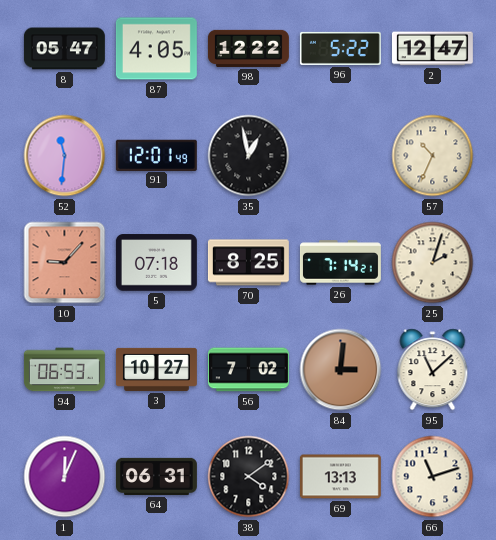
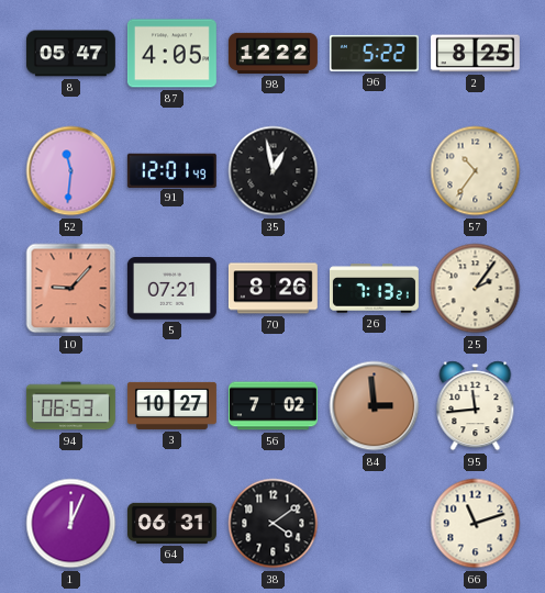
2: 12:47 -> 8:25
57: 10:34 -> 10:36
5: 07:18 -> 07:21
70: 8:25 -> 8:26
26: 7:14 -> 7:13
25: 2:03 -> 2:06
84: 3:01 -> 2:59
95: 11:08 -> 11:44
69: 13:13 -> none
